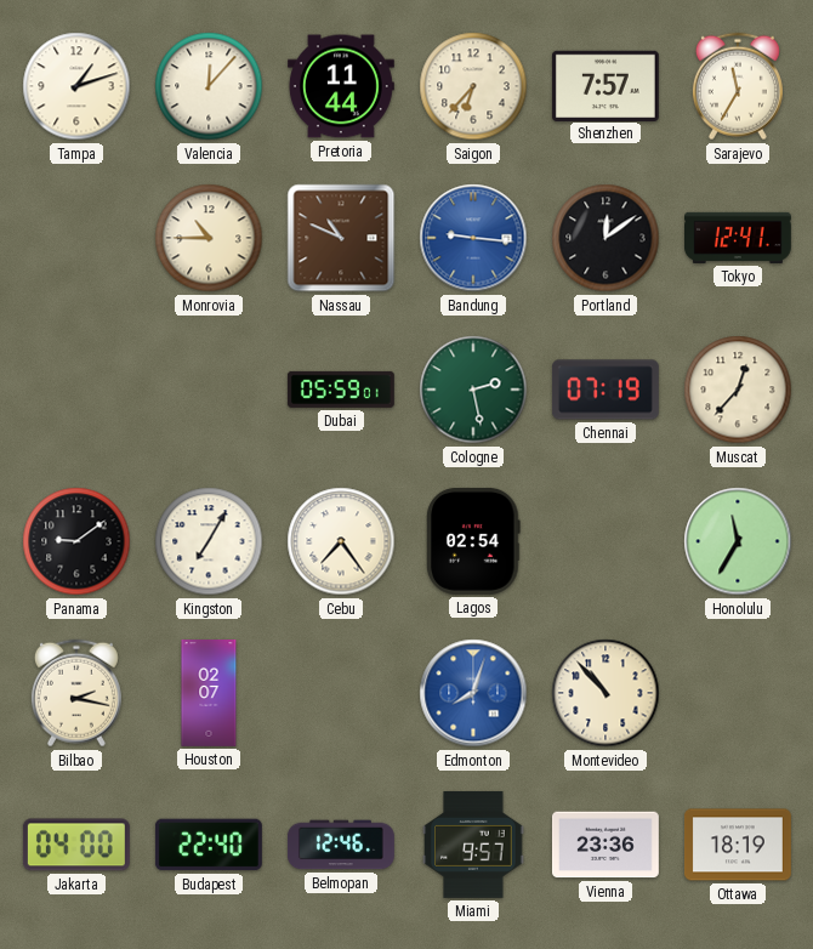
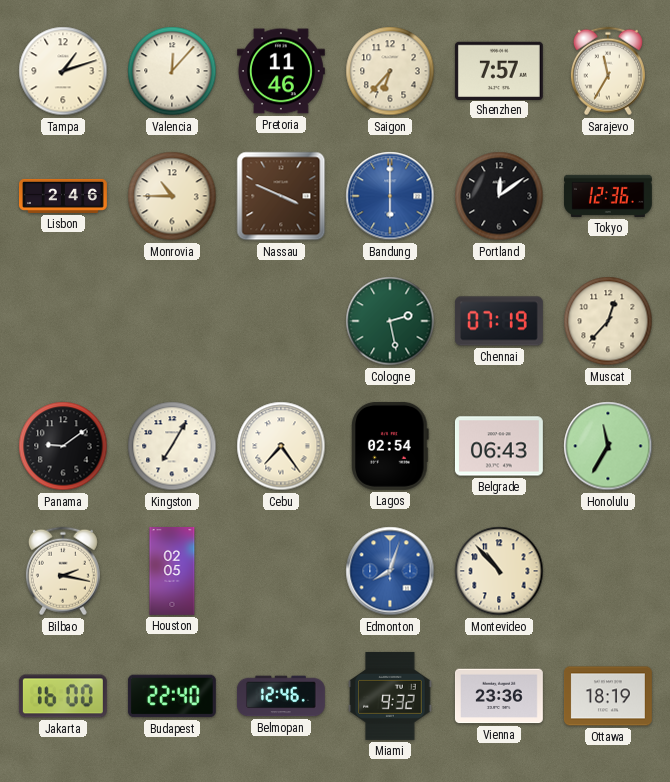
Pretoria: 11:44 -> 11:46
Lisbon: none -> 2:46
Nassau: 10:49 -> 3:49
Bandung: 9:16 -> 6:00
Tokyo: 12:41 -> 12:36
Dubai: 05:59 -> none
Belgrade: none -> 06:43
Houston: 02:07 -> 02:05
Jakarta: 04:00 -> 16:00
Miami: 9:57 -> 9:32
